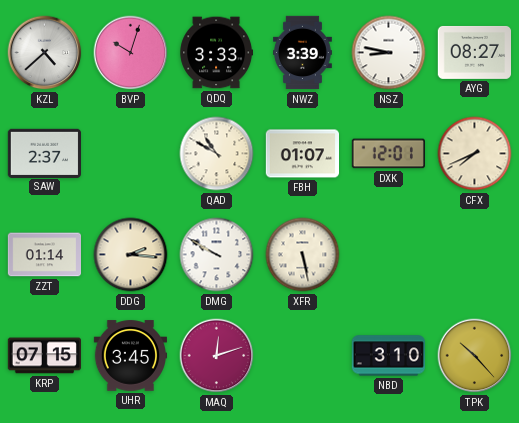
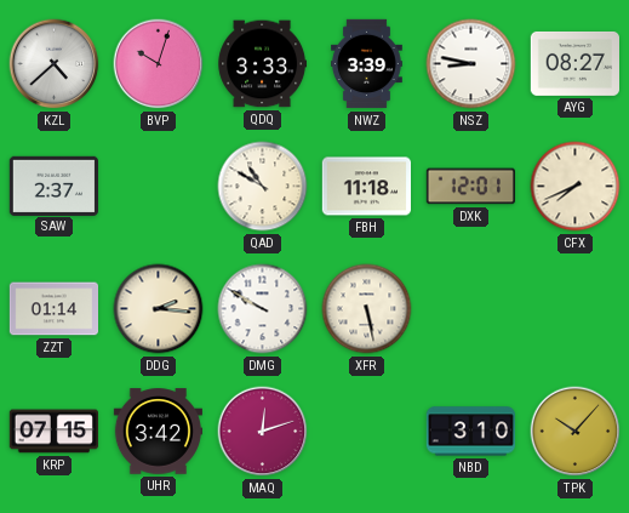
FBH: 01:07 -> 11:18
UHR: 3:45 -> 3:42
TPK: 10:23 -> 10:07
